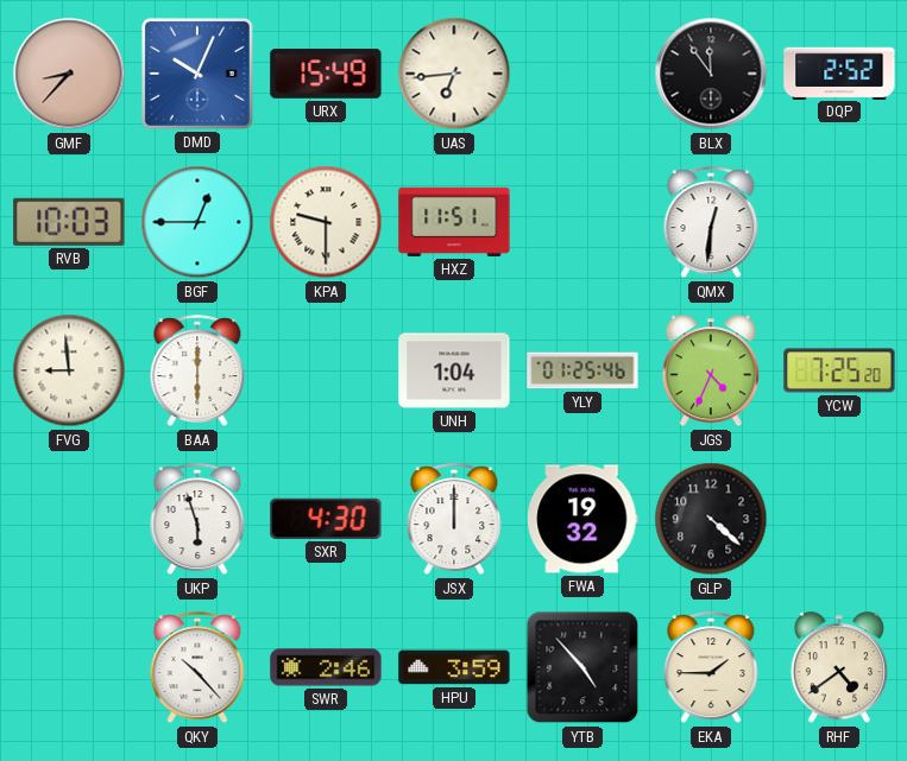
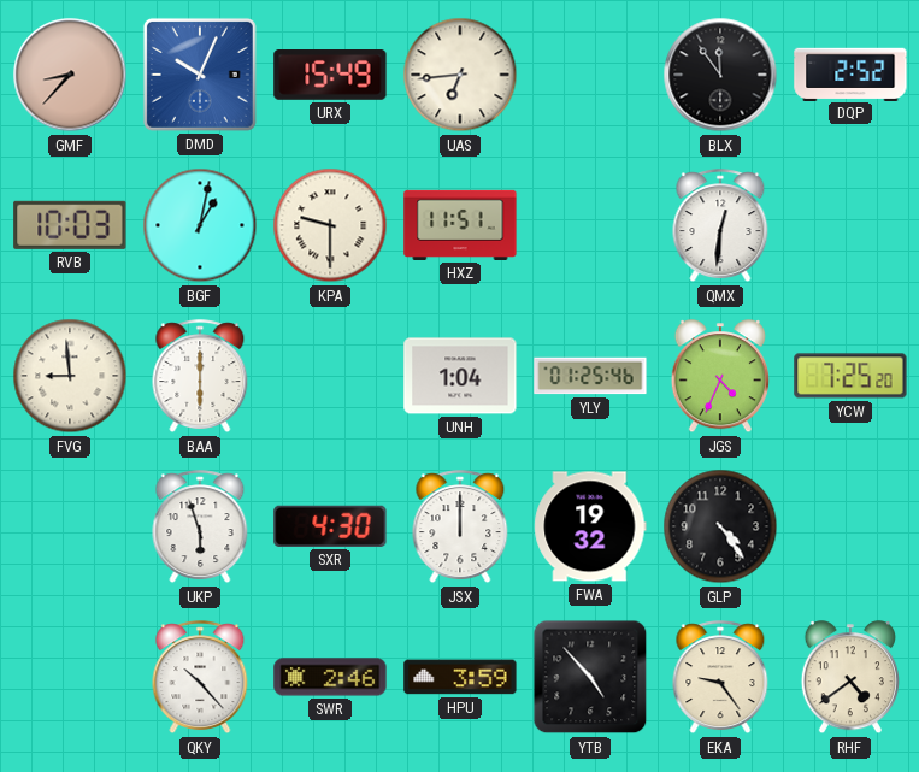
BGF: 12:45 -> 1:02
GLP: 4:22 -> 4:24
EKA: 1:45 -> 9:24
